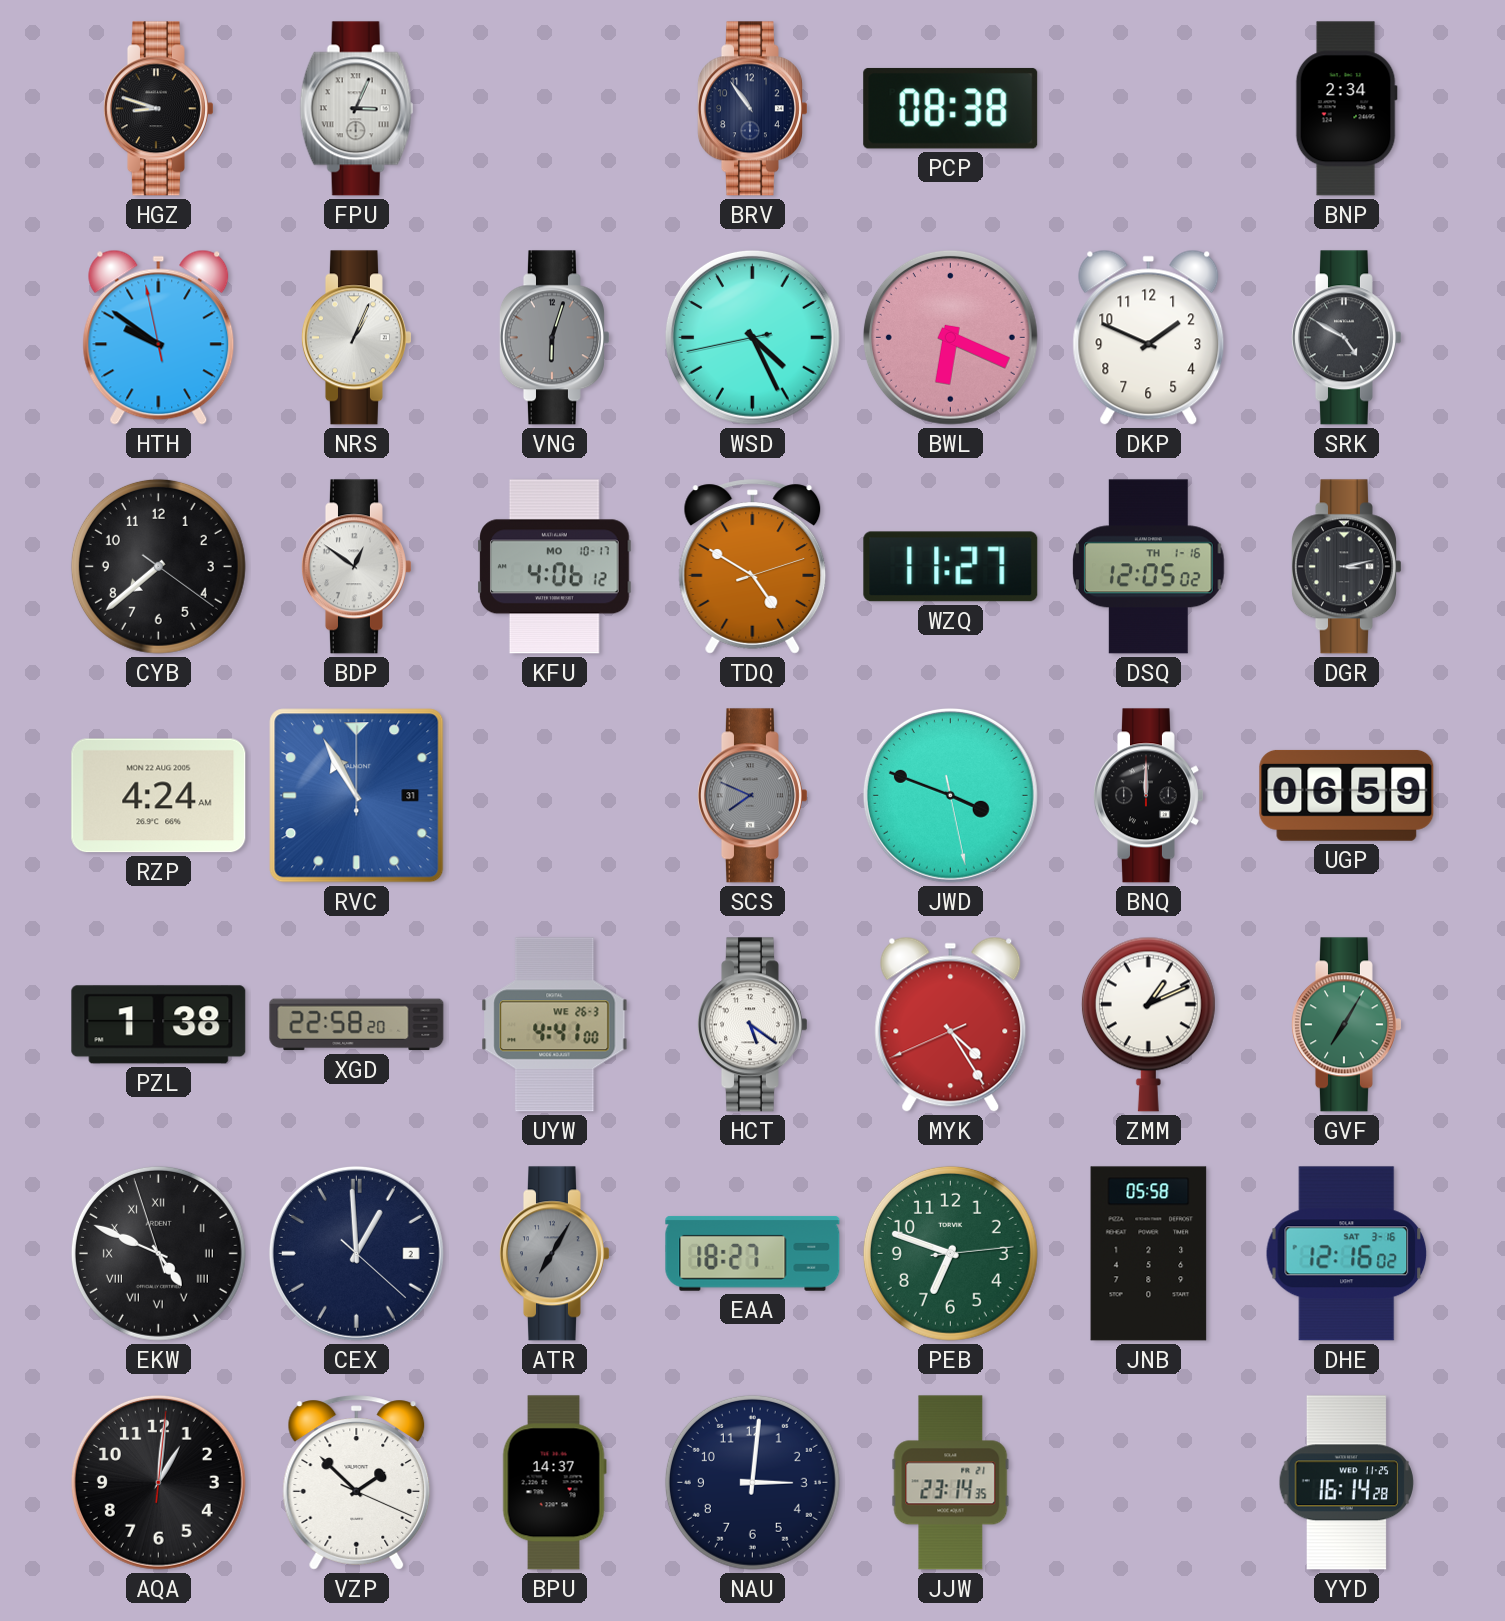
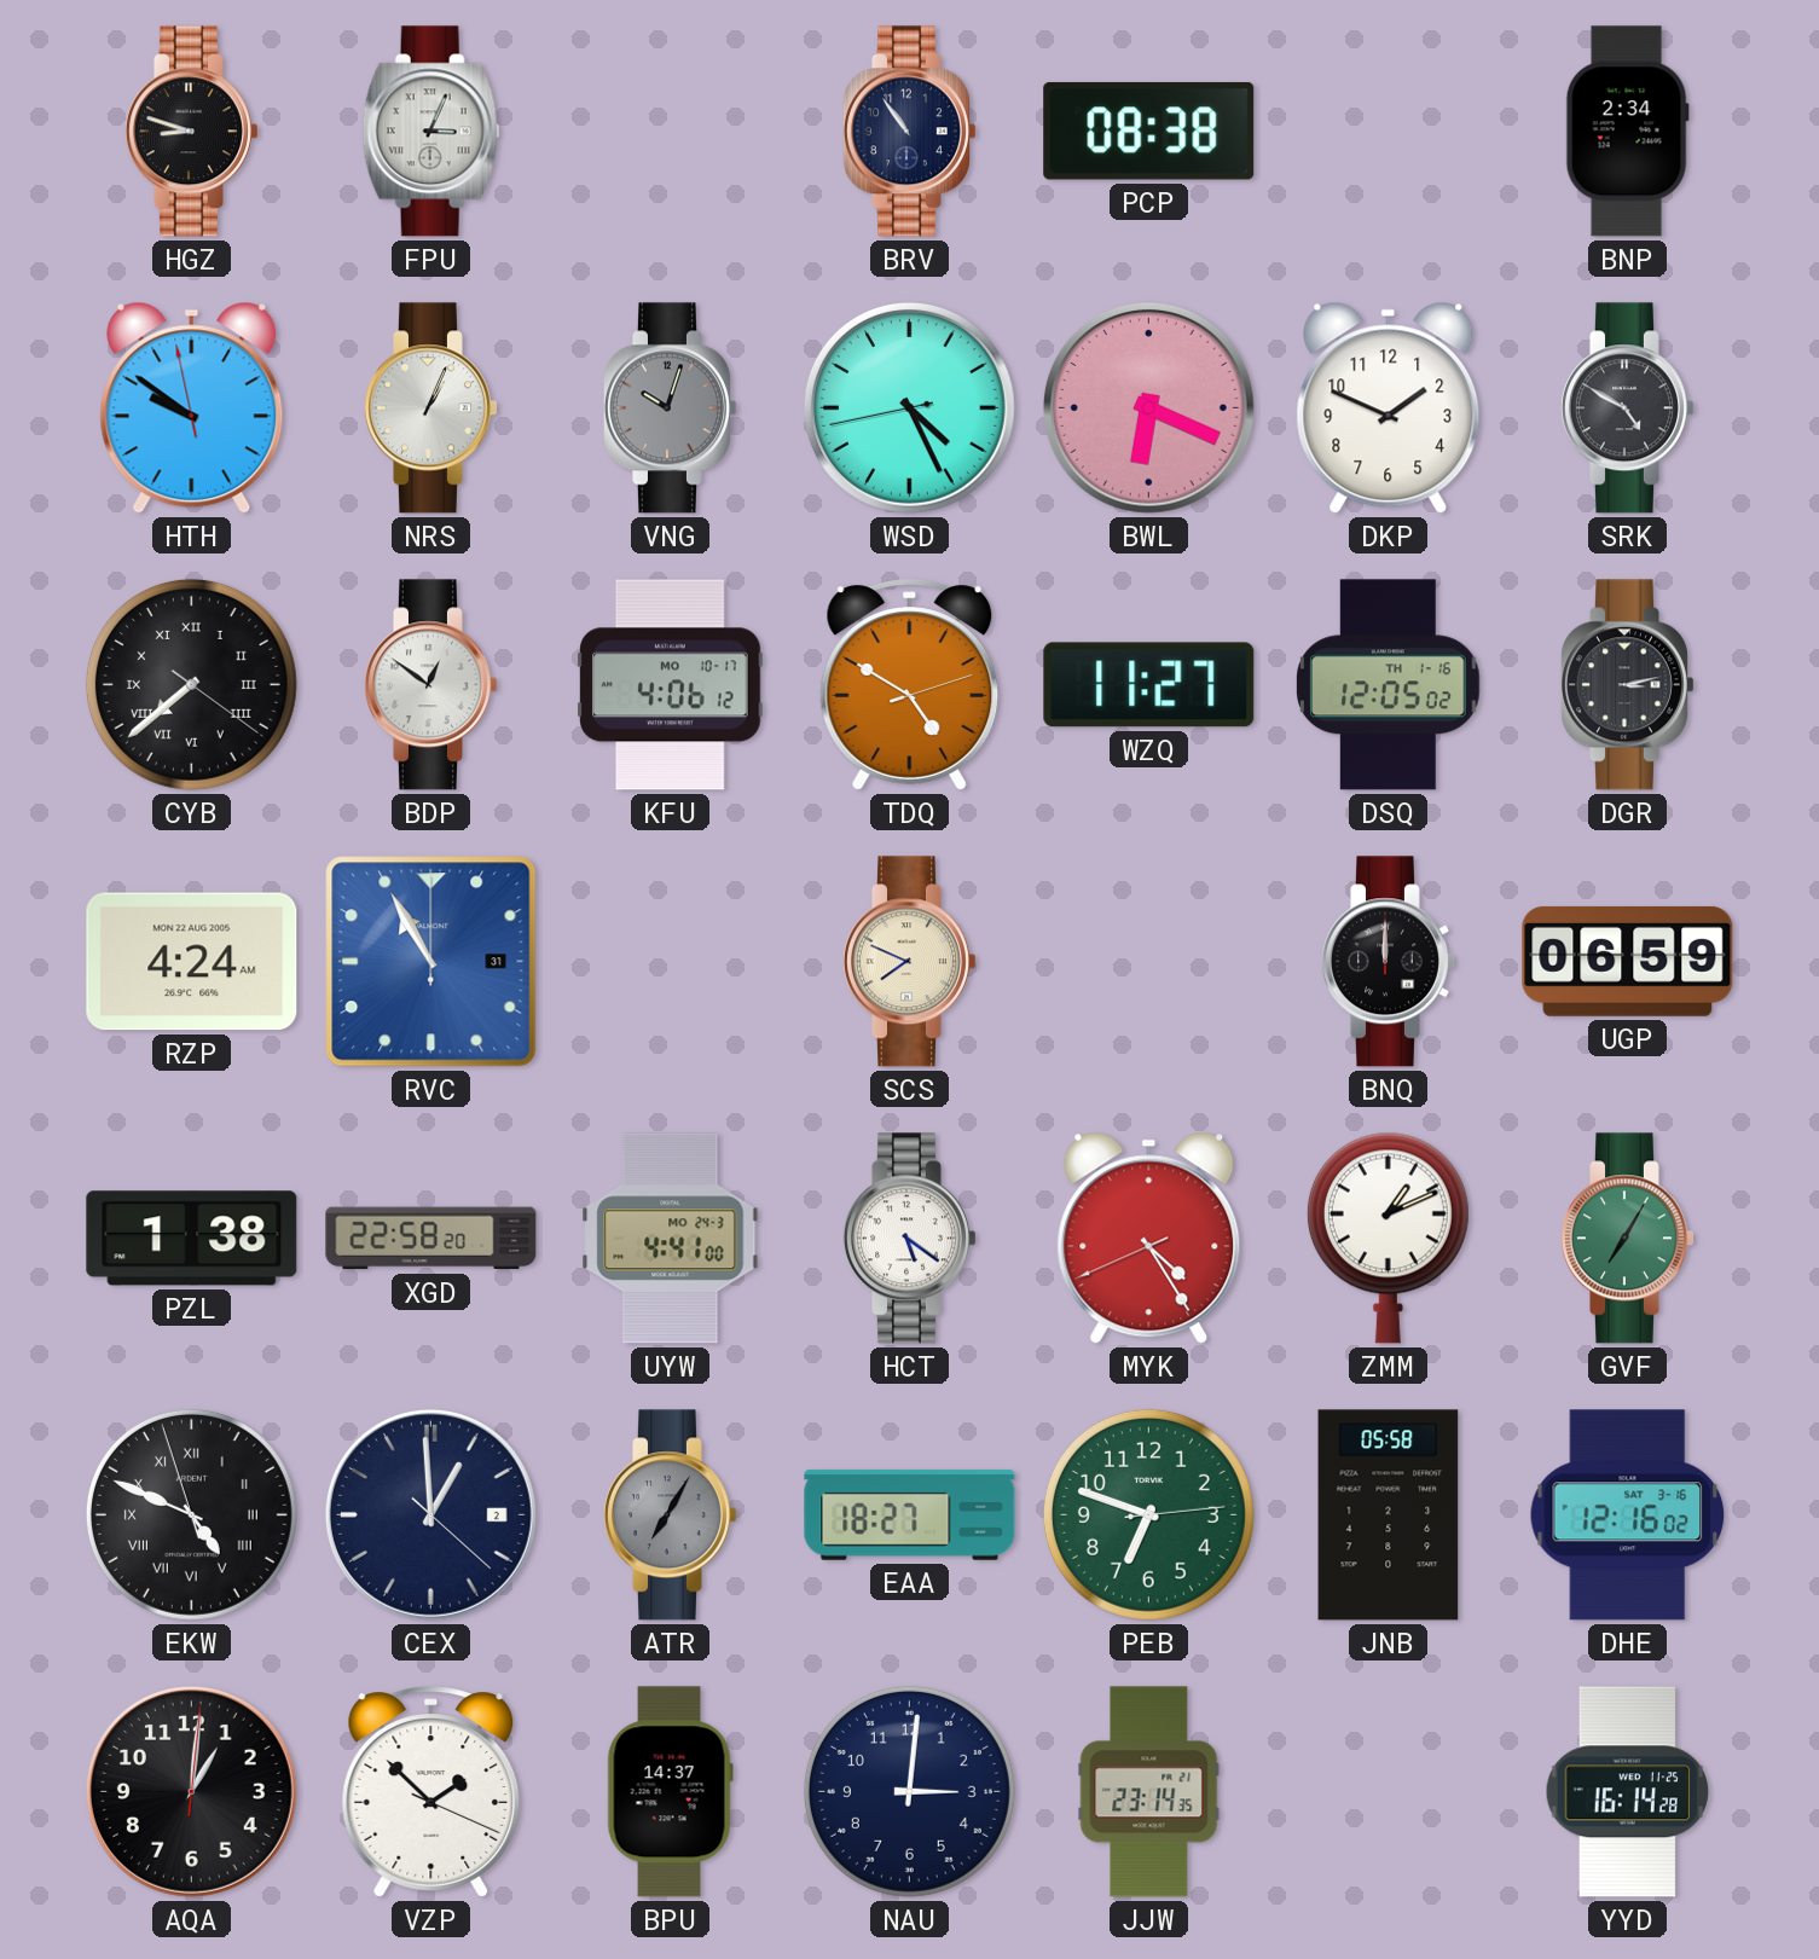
VNG: 6:03 -> 10:03
CYB numerals: Arabic -> Roman
SCS dial: grey -> cream
JWD: 3:48 -> none
UYW date: WE 26-3 -> MO 24-3
